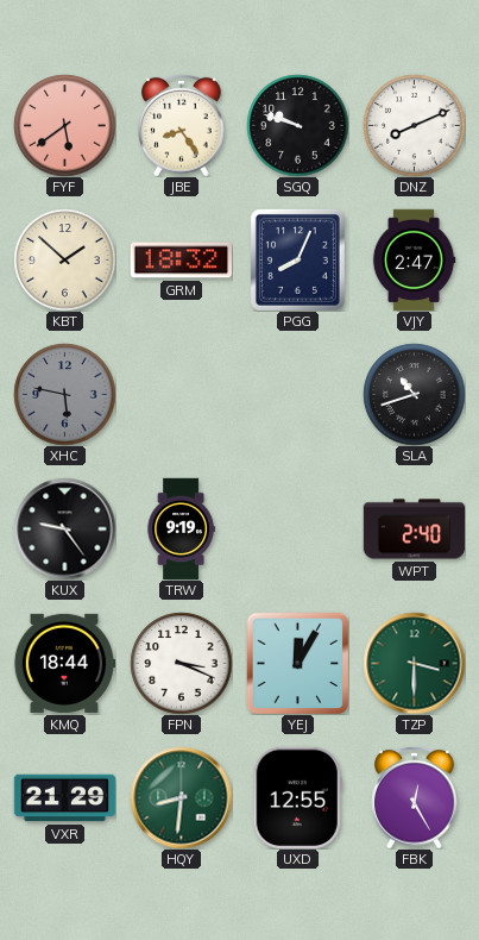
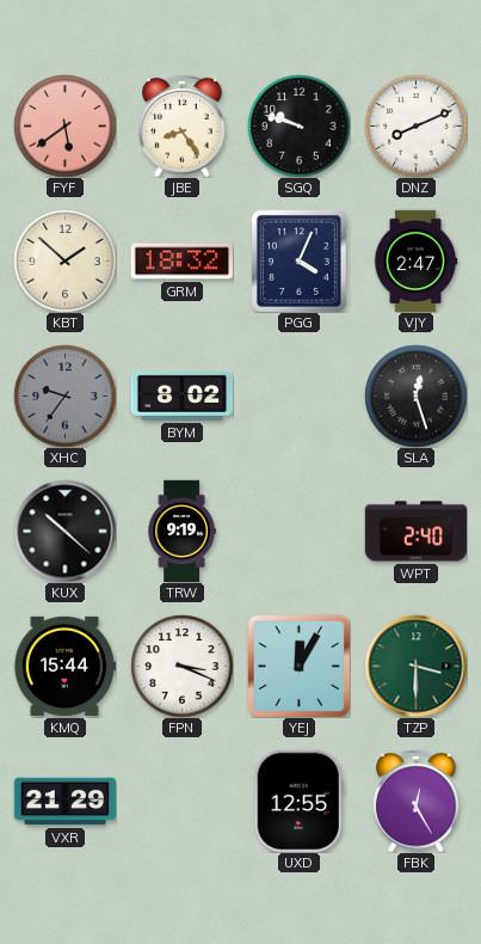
PGG: 8:04 -> 4:04
XHC: 5:47 -> 9:36
BYM: none -> 8:02
SLA: 10:42 -> 12:27
KUX: 9:24 -> 10:22
KMQ: 18:44 -> 15:44
HQY: 8:31 -> none
